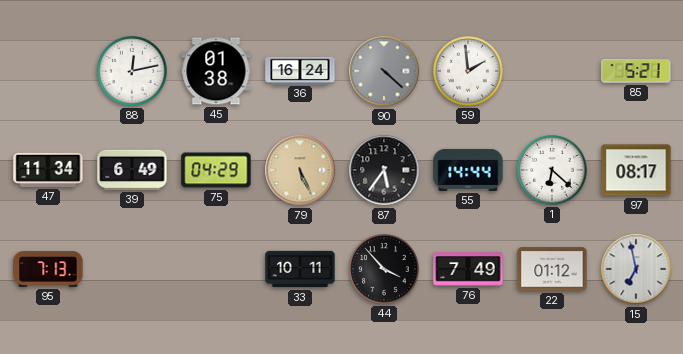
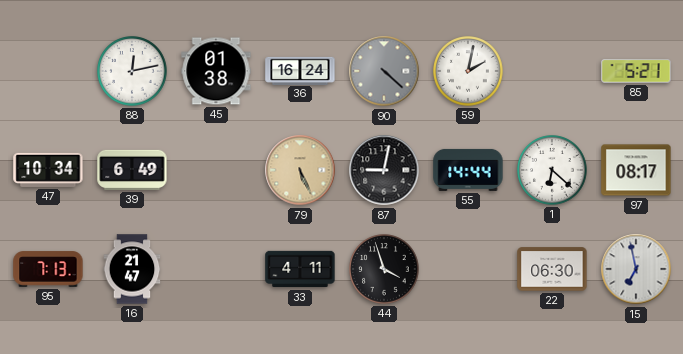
59: 1:59 -> 2:02
47: 11:34 -> 10:34
75: 04:29 -> none
87: 5:36 -> 9:02
16: none -> 21:47
33: 10:11 -> 4:11
44: 3:53 -> 3:57
76: 7:49 -> none
22: 01:12 -> 06:30
